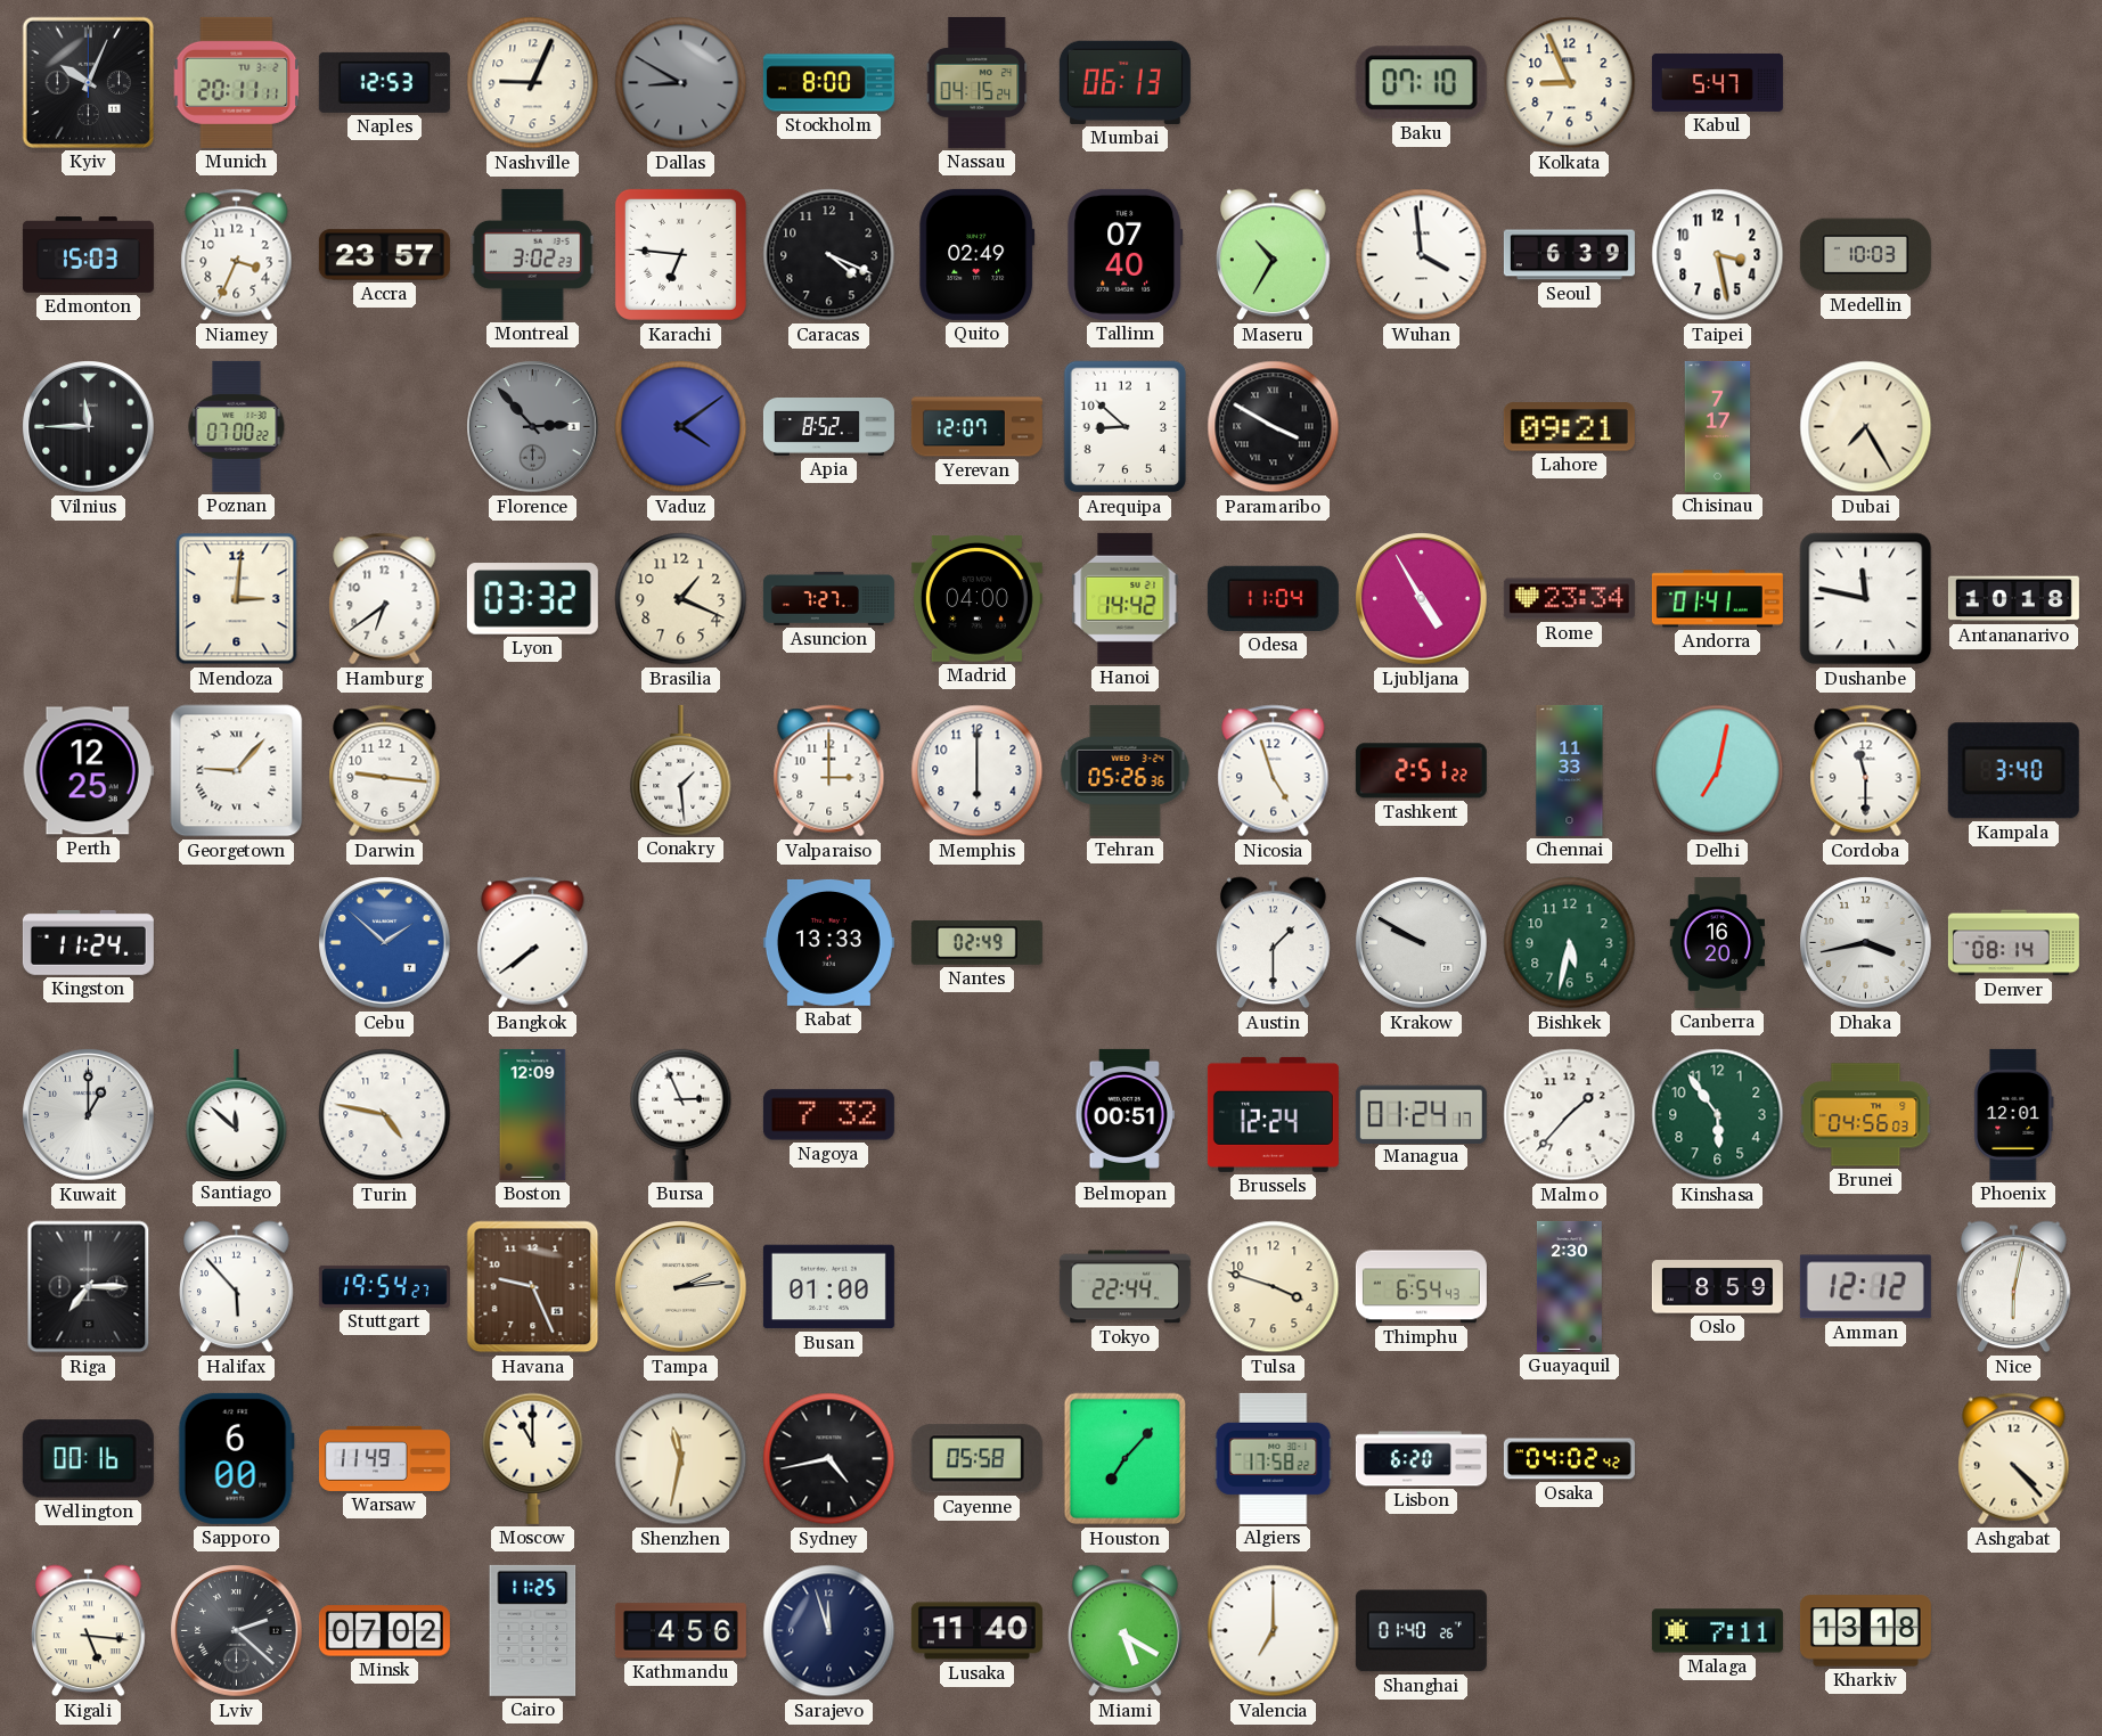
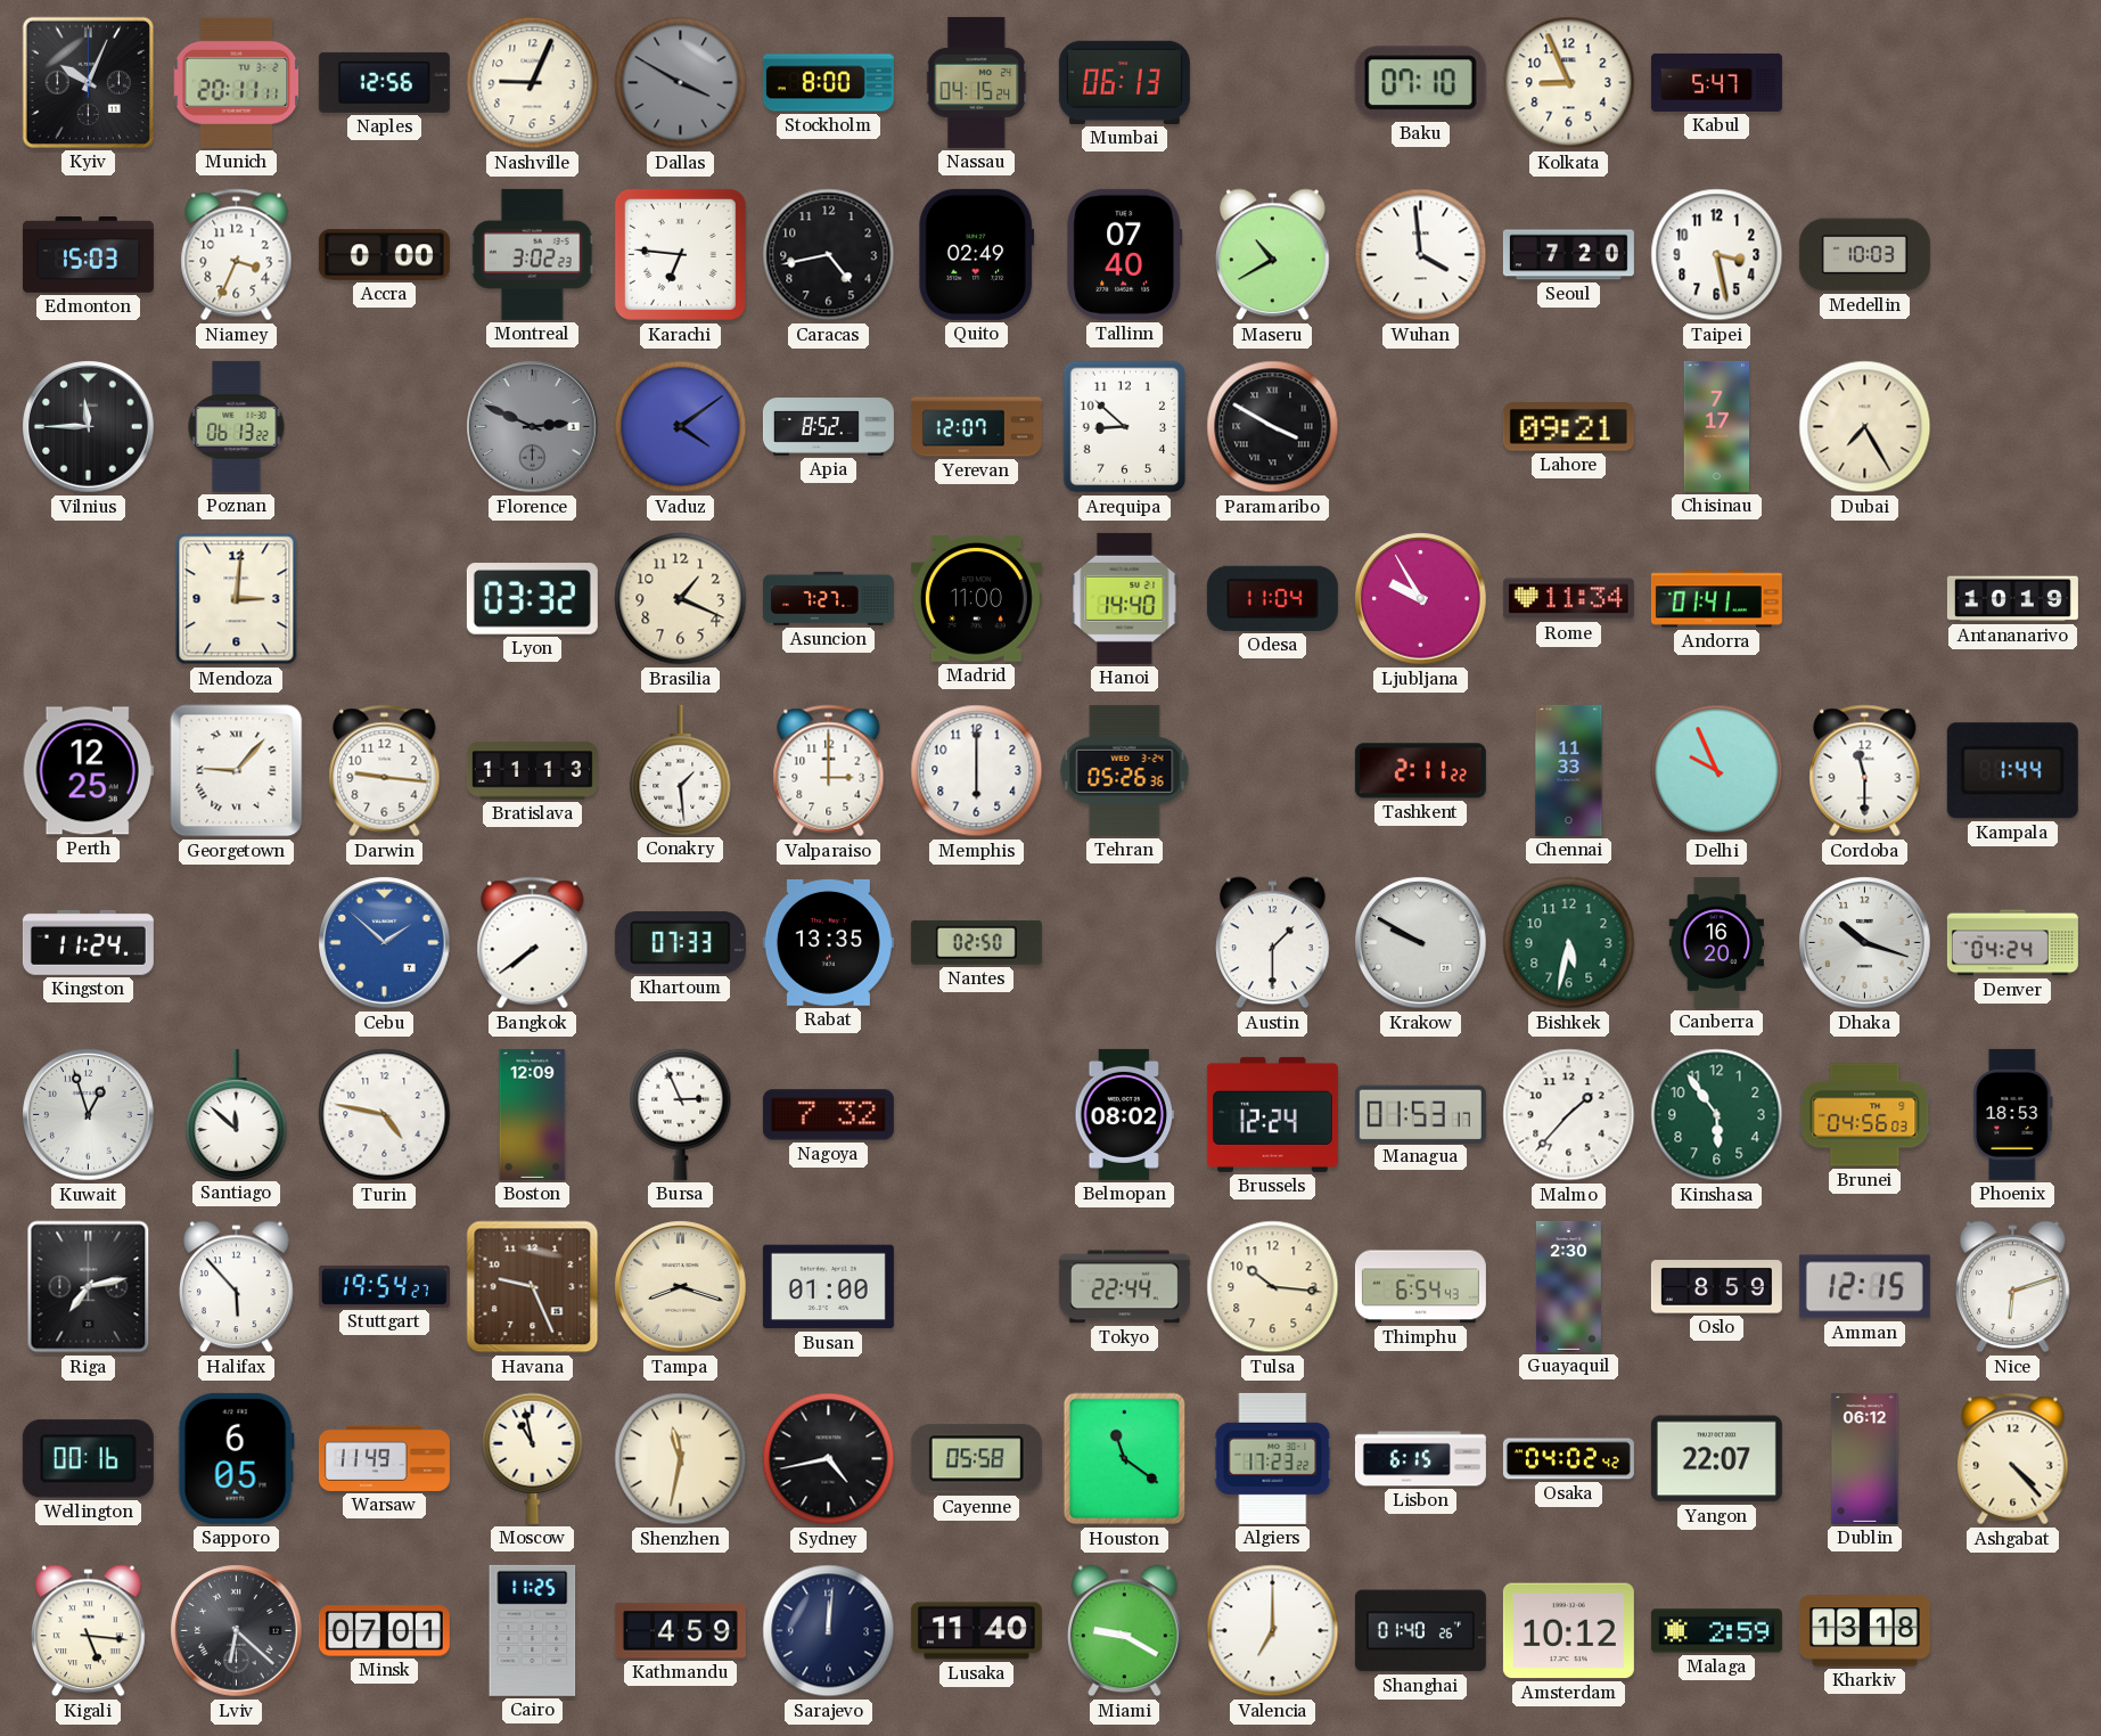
Naples: 12:53 -> 12:56
Dallas: 8:50 -> 3:50
Accra: 23:57 -> 0:00
Caracas: 4:19 -> 4:43
Maseru: 10:35 -> 10:40
Seoul: 6:39 -> 7:20
Poznan: 07:00 -> 06:13
Florence: 2:53 -> 2:49
Hamburg: 6:39 -> none
Madrid: 04:00 -> 11:00
Hanoi: 14:42 -> 14:40
Ljubljana: 4:55 -> 9:55
Rome: 23:34 -> 11:34
Dushanbe: 11:47 -> none
Antananarivo: 10:18 -> 10:19
Bratislava: none -> 11:13
Nicosia: 4:57 -> none
Tashkent: 2:51 -> 2:11
Delhi: 7:02 -> 9:56
Kampala: 3:40 -> 1:44
Khartoum: none -> 07:33
Rabat: 13:33 -> 13:35
Nantes: 02:49 -> 02:50
Dhaka: 3:43 -> 10:18
Denver: 08:14 -> 04:24
Kuwait: 1:00 -> 12:57
Belmopan: 00:51 -> 08:02
Managua: 01:24 -> 01:53
Phoenix: 12:01 -> 18:53
Riga: 7:15 -> 7:13
Tampa: 2:14 -> 8:18
Tulsa: 3:48 -> 10:16
Amman: 12:12 -> 12:15
Nice: 6:02 -> 6:12
Sapporo: 6:00 -> 6:05
Moscow: 11:00 -> 10:58
Houston: 7:07 -> 11:21
Algiers: 17:58 -> 17:23
Lisbon: 6:20 -> 6:15
Yangon: none -> 22:07
Dublin: none -> 06:12
Lviv: 2:22 -> 6:22
Minsk: 07:02 -> 07:01
Kathmandu: 4:56 -> 4:59
Sarajevo: 11:57 -> 12:01
Miami: 5:20 -> 9:20
Amsterdam: none -> 10:12
Malaga: 7:11 -> 2:59
